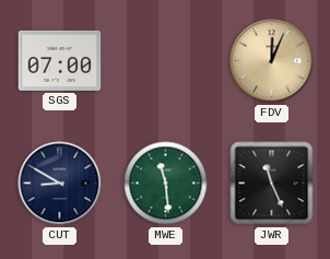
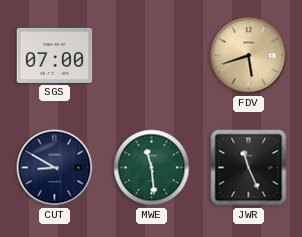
FDV: 12:04 -> 5:42
